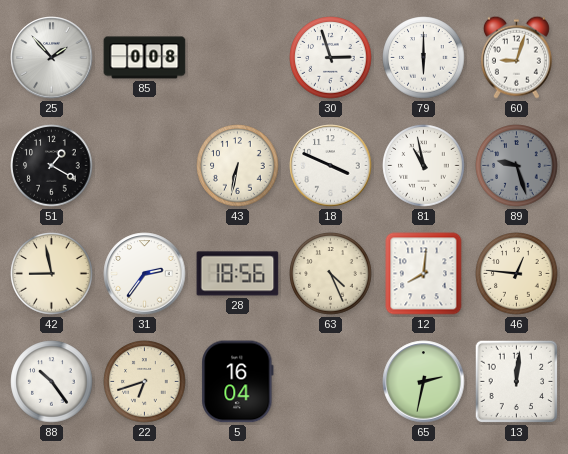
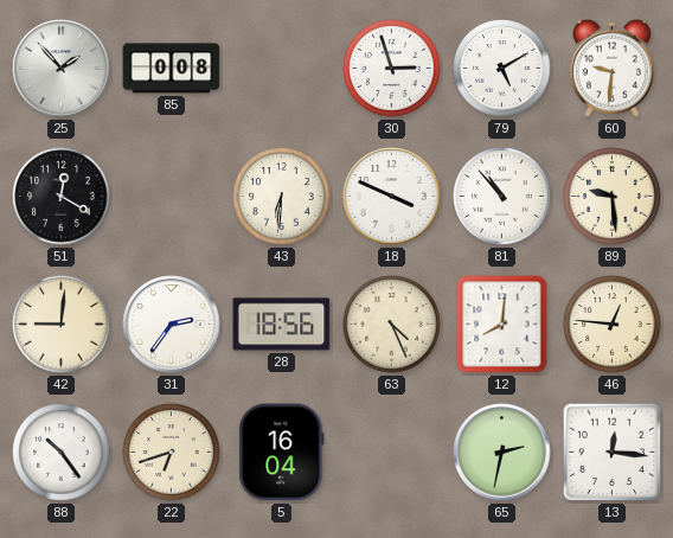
79: 6:00 -> 5:10
60: 9:03 -> 9:31
51: 1:20 -> 12:20
43: 6:32 -> 6:31
81: 10:58 -> 10:53
89: 9:27 -> 9:29
89 dial: grey -> cream
42: 8:58 -> 9:01
13: 12:01 -> 12:16
